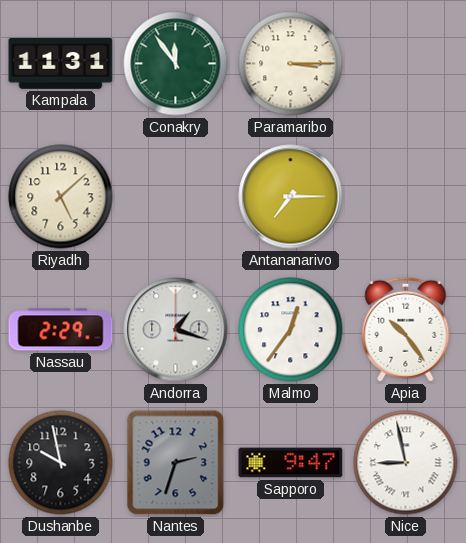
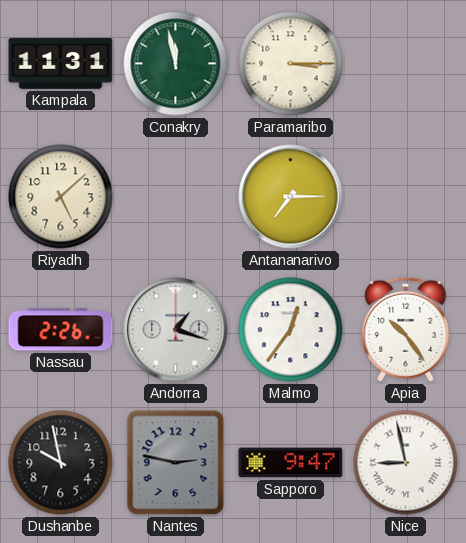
Conakry: 11:54 -> 11:58
Nassau: 2:29 -> 2:26
Nantes: 2:33 -> 2:47
